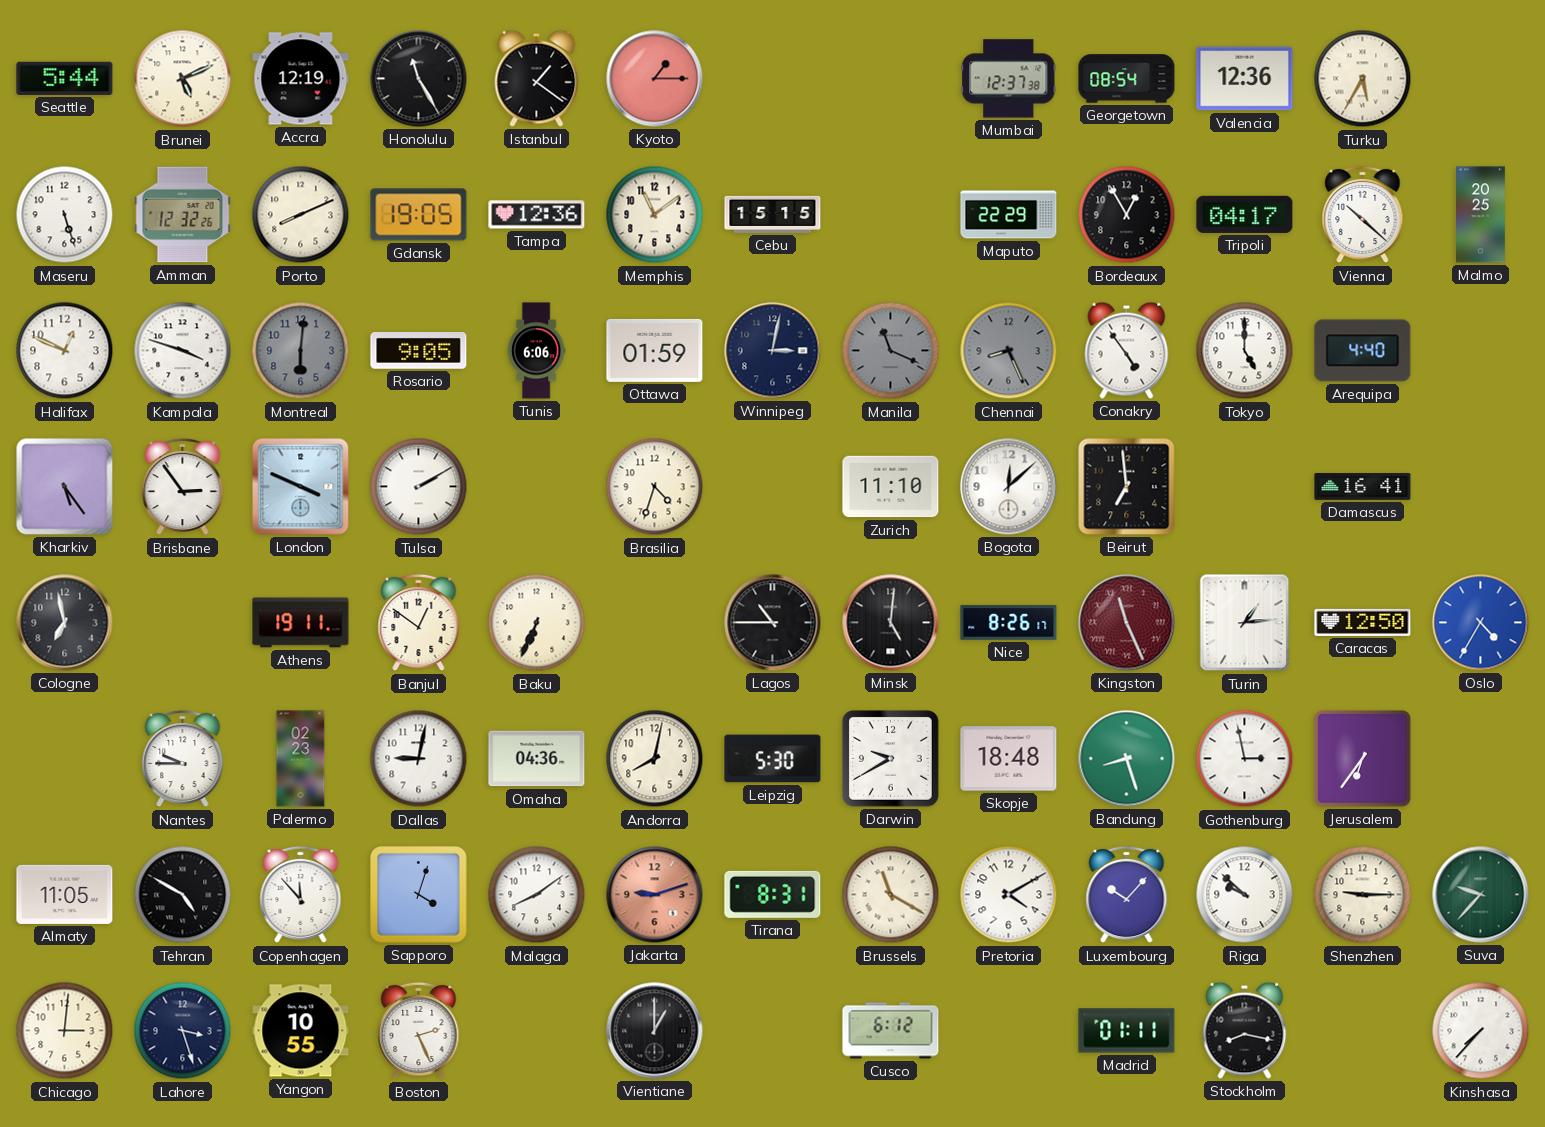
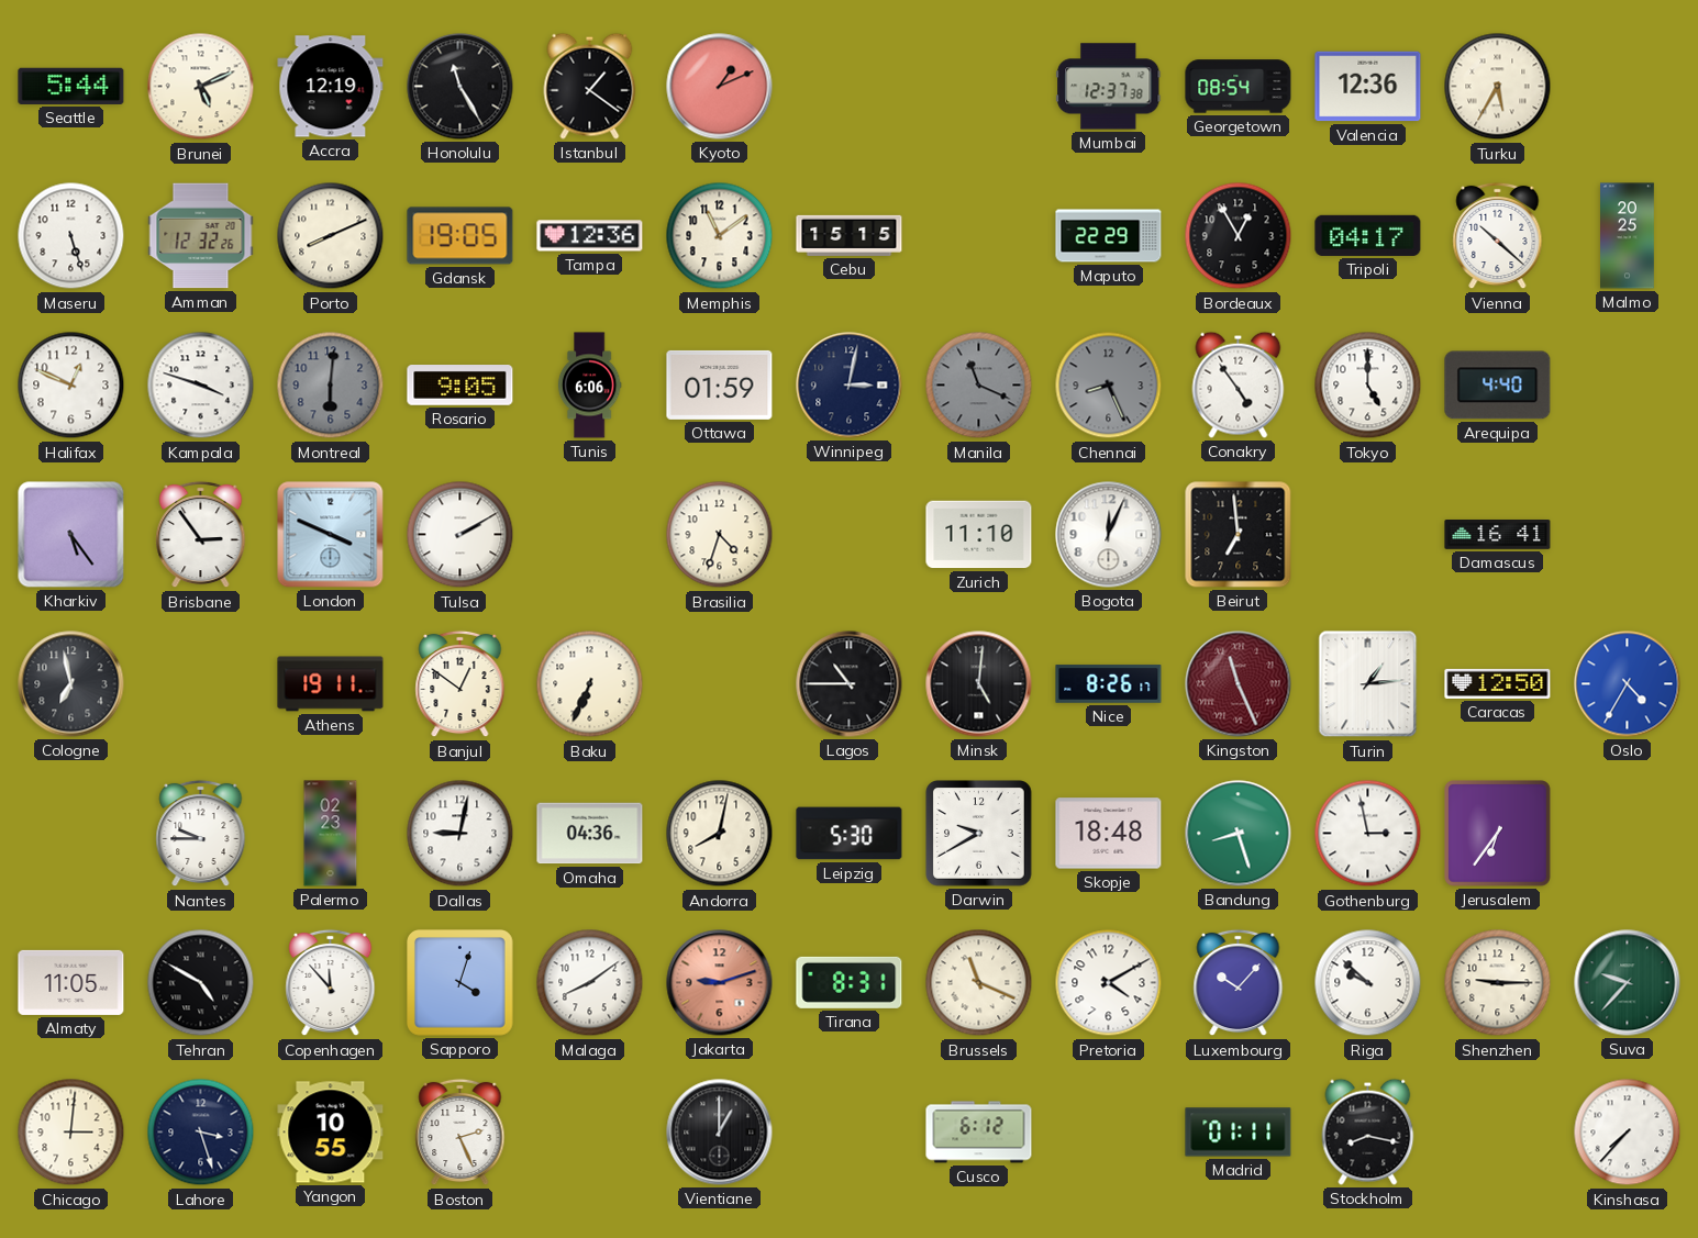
Kyoto: 1:15 -> 1:11
Bogota: 12:08 -> 12:04
Brussels: 11:20 -> 11:19
